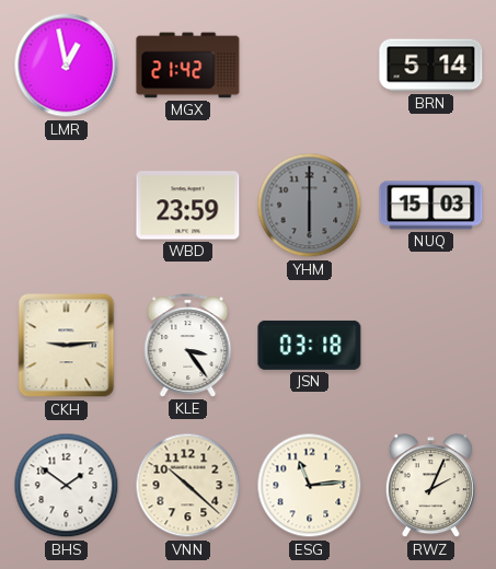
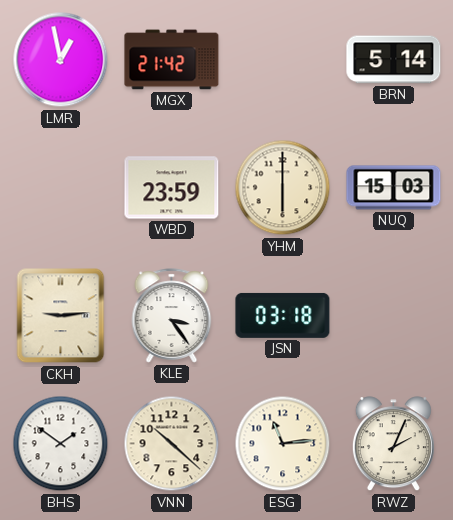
YHM dial: grey -> cream
